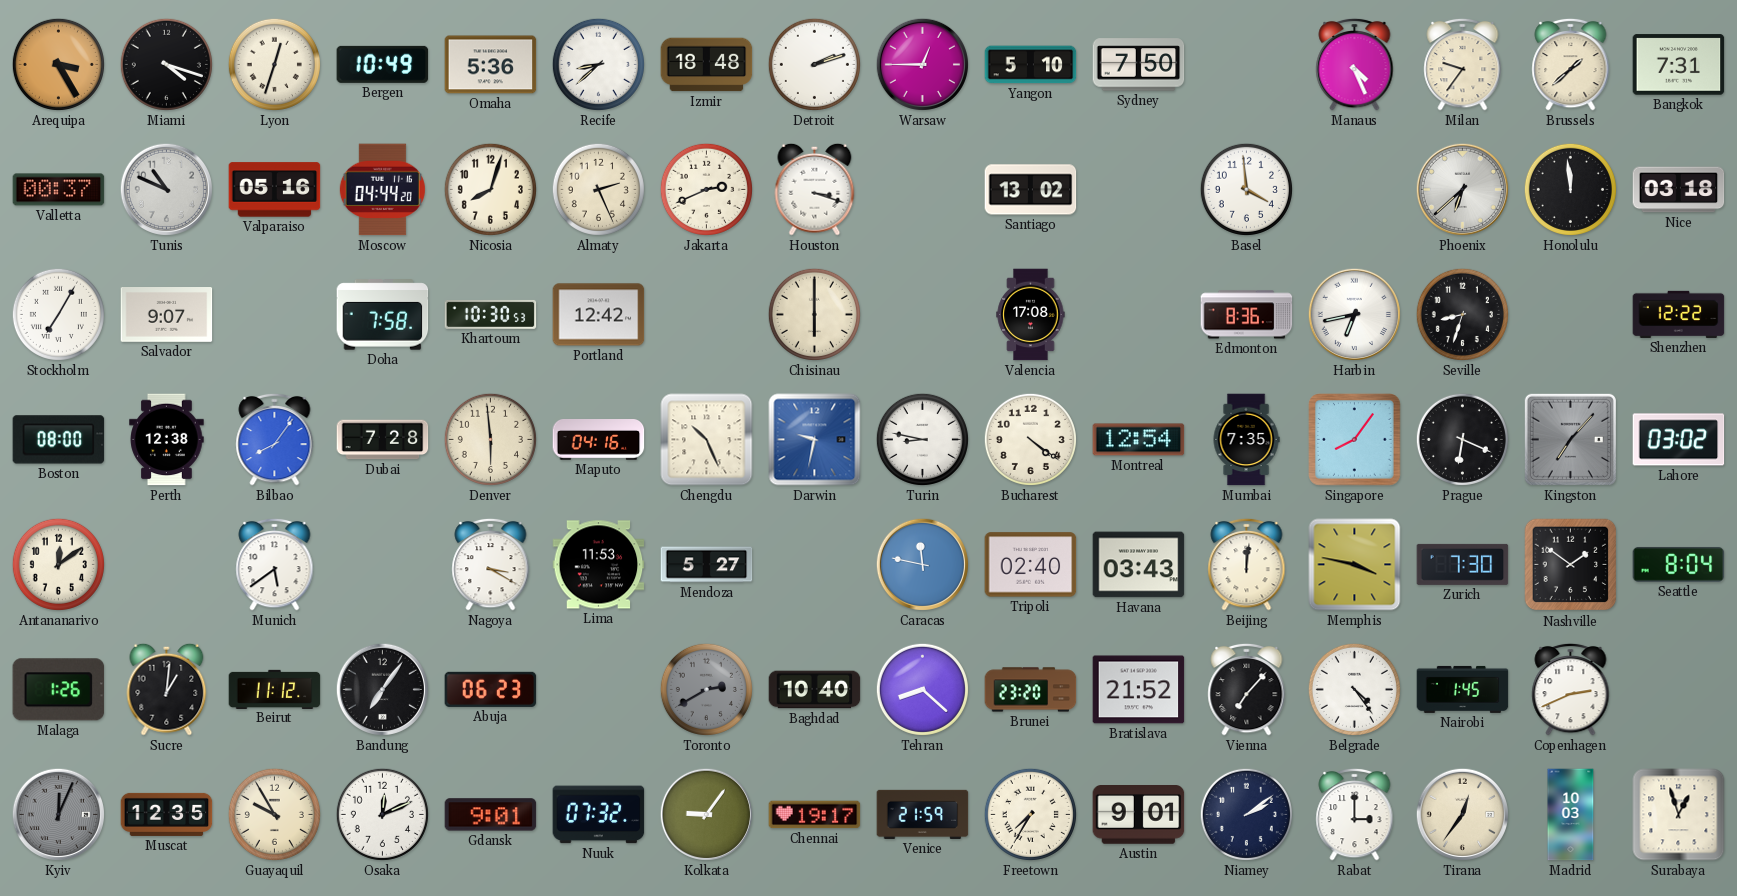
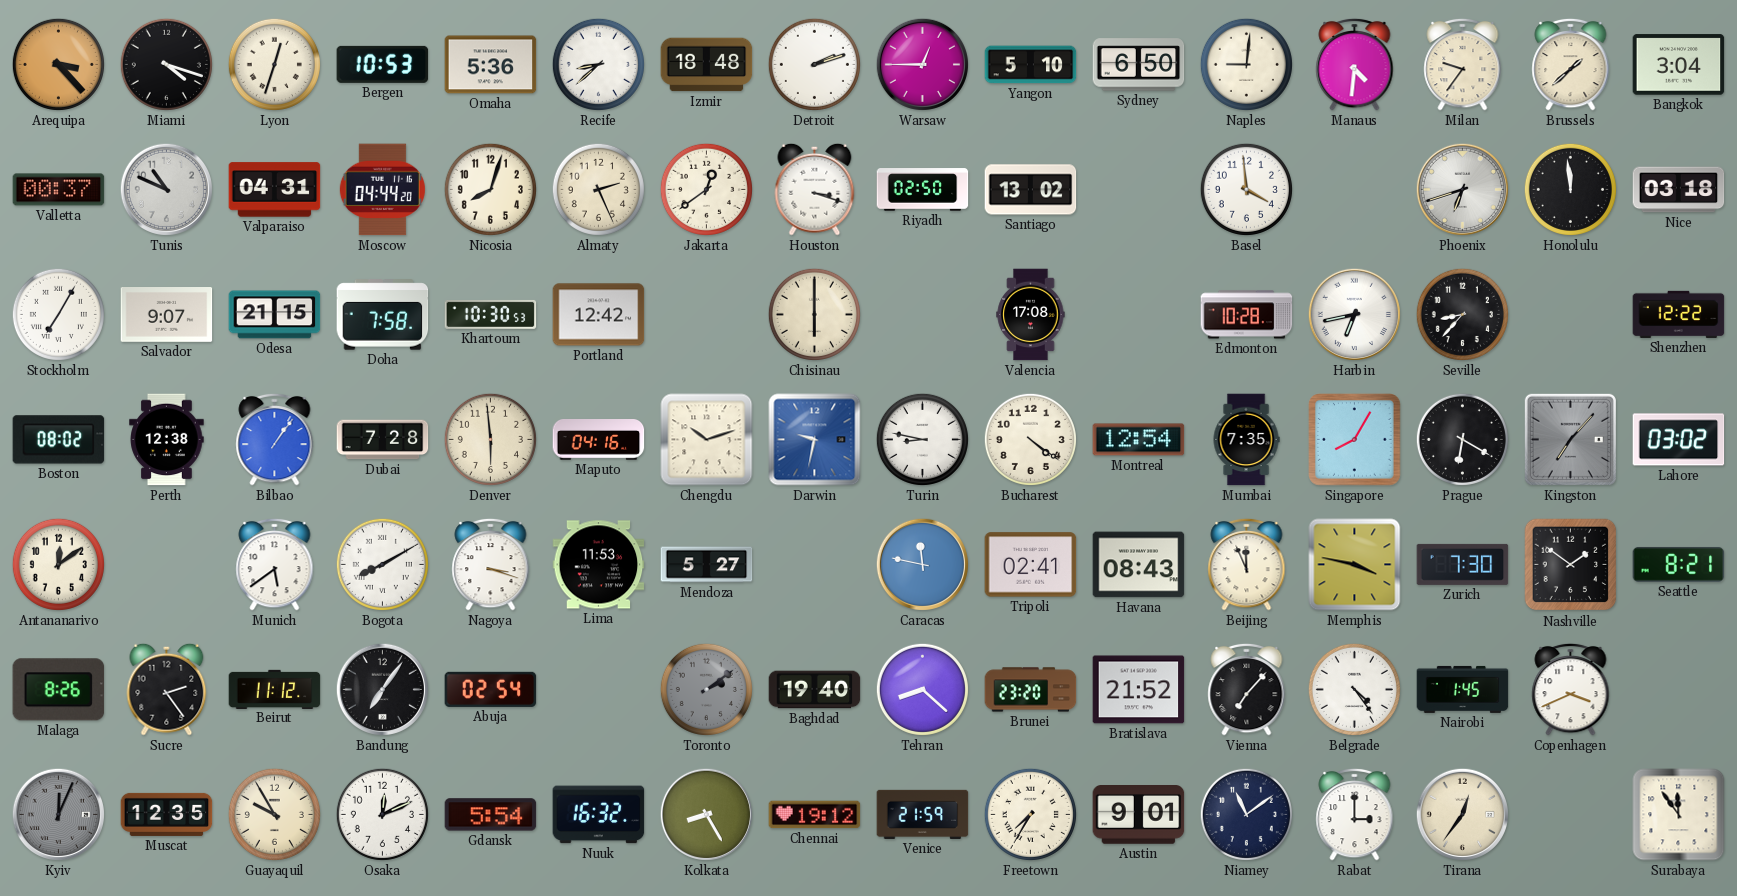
Arequipa: 3:25 -> 3:23
Bergen: 10:49 -> 10:53
Sydney: 7:50 -> 6:50
Naples: none -> 9:01
Manaus: 4:26 -> 4:31
Bangkok: 7:31 -> 3:04
Valparaiso: 05:16 -> 04:31
Jakarta: 2:41 -> 12:39
Riyadh: none -> 02:50
Phoenix: 6:38 -> 6:42
Odesa: none -> 21:15
Edmonton: 8:36 -> 10:28
Seville: 8:33 -> 8:37
Boston: 08:00 -> 08:02
Bilbao: 8:06 -> 1:06
Chengdu: 10:26 -> 10:12
Singapore: 8:06 -> 8:05
Prague: 6:19 -> 6:20
Bogota: none -> 8:10
Nagoya: 3:20 -> 3:18
Tripoli: 02:40 -> 02:41
Havana: 03:43 -> 08:43
Beijing: 12:01 -> 11:56
Seattle: 8:04 -> 8:21
Malaga: 1:26 -> 8:26
Sucre: 1:01 -> 2:24
Abuja: 06:23 -> 02:54
Toronto: 2:40 -> 2:09
Baghdad: 10:40 -> 19:40
Copenhagen: 2:41 -> 3:41
Gdansk: 9:01 -> 5:54
Nuuk: 07:32 -> 16:32
Kolkata: 9:06 -> 8:25
Chennai: 19:17 -> 19:12
Niamey: 2:09 -> 11:09
Madrid: 10:03 -> none
Surabaya: 12:57 -> 11:54
